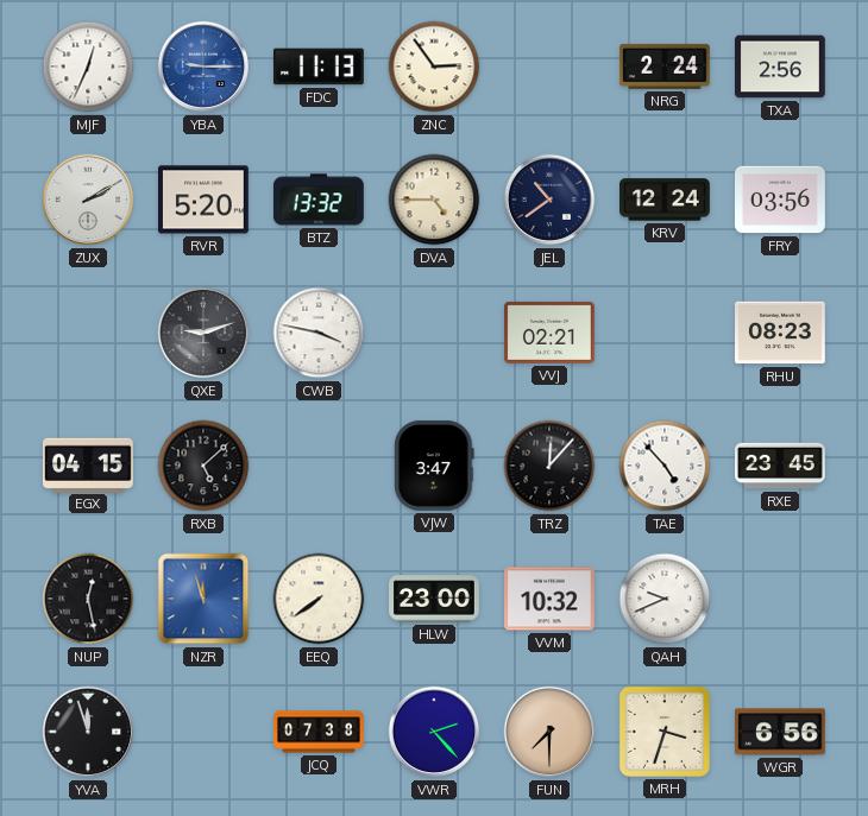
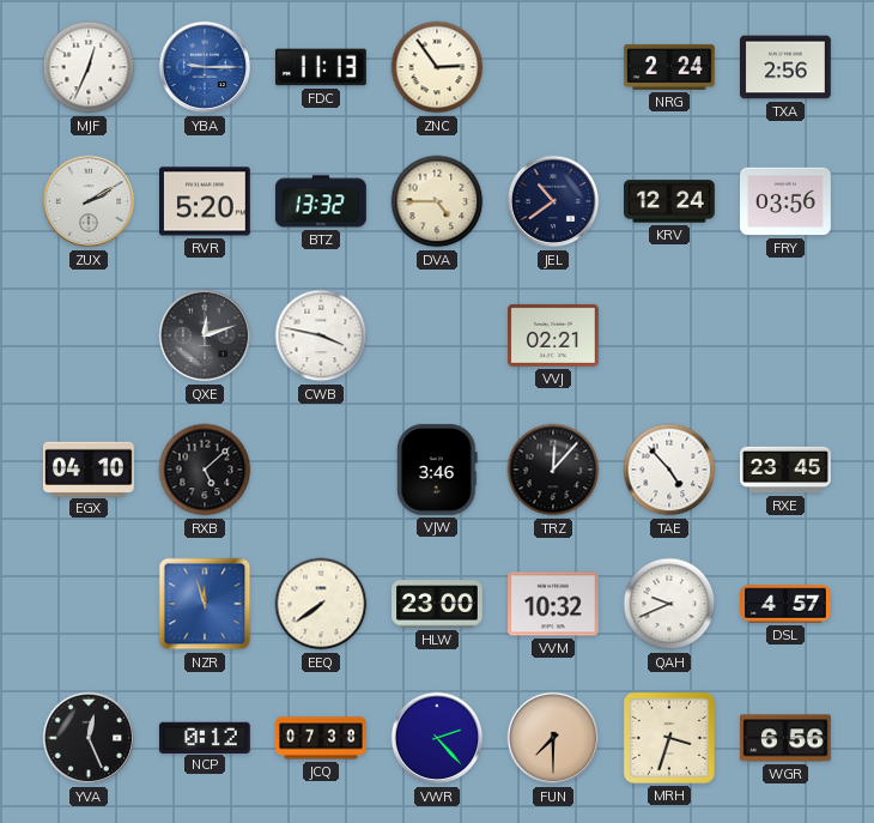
QXE: 9:12 -> 12:12
RHU: 08:23 -> none
EGX: 04:15 -> 04:10
VJW: 3:47 -> 3:46
NUP: 12:28 -> none
DSL: none -> 4:57
YVA: 11:57 -> 12:26
NCP: none -> 0:12
